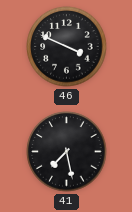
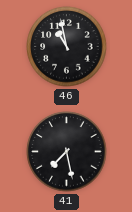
46: 3:49 -> 10:58
